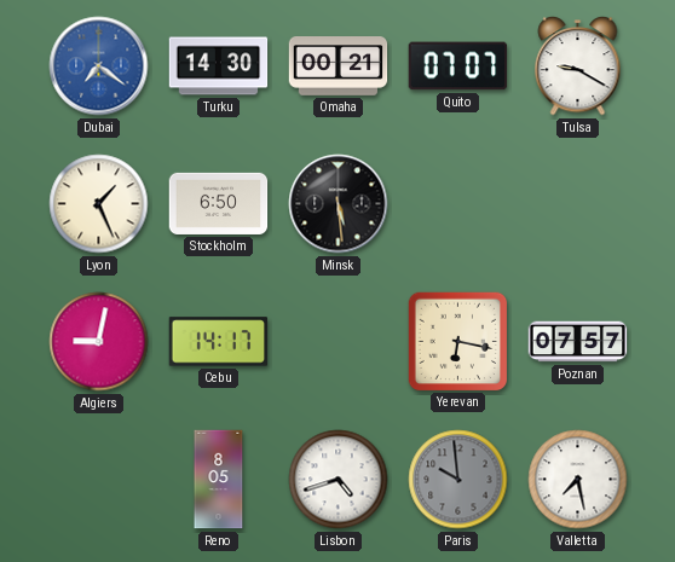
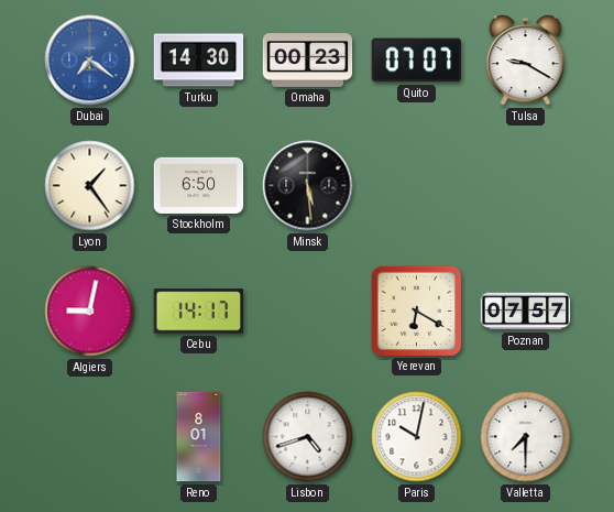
Omaha: 00:21 -> 00:23
Lyon: 1:26 -> 1:24
Yerevan: 6:17 -> 6:20
Reno: 8:05 -> 8:01
Paris: 9:59 -> 10:02
Paris dial: grey -> white
Valletta: 7:28 -> 7:30
